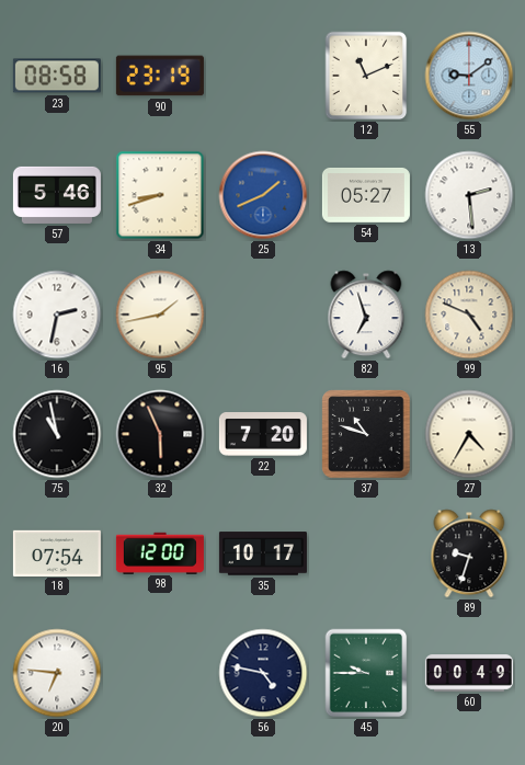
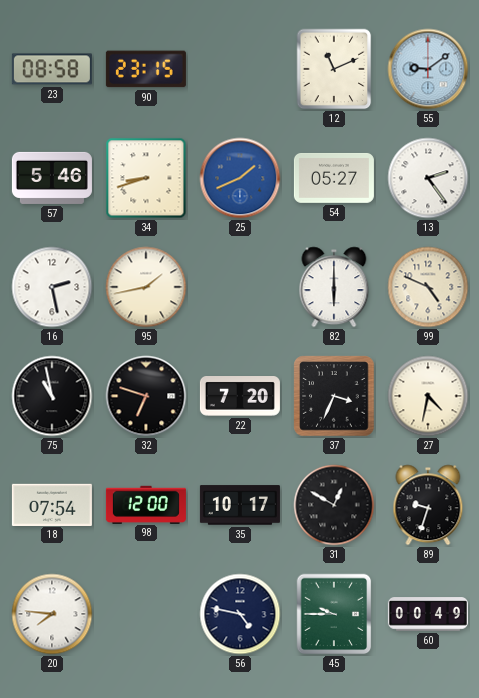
90: 23:19 -> 23:15
13: 2:29 -> 2:24
16: 2:32 -> 2:28
82: 6:57 -> 6:00
32: 5:56 -> 6:48
37: 10:48 -> 3:34
27: 4:35 -> 4:32
31: none -> 12:50
20: 6:46 -> 7:46
